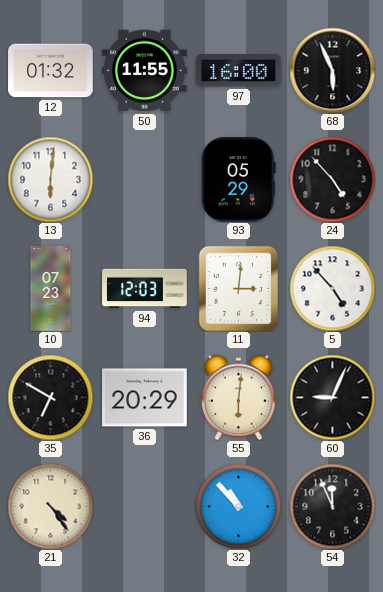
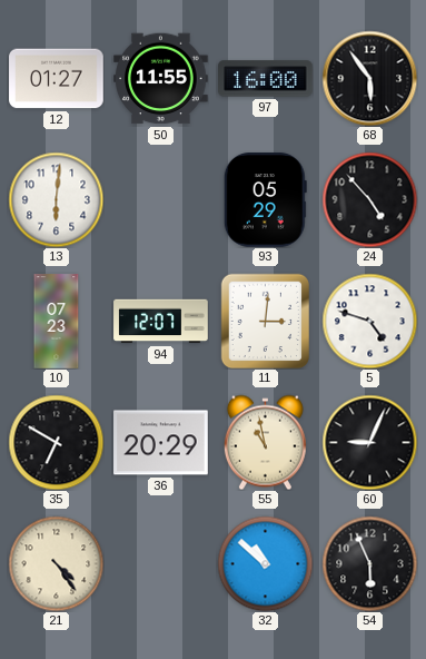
12: 01:32 -> 01:27
68: 5:56 -> 5:54
94: 12:03 -> 12:07
5: 4:53 -> 4:48
55: 6:01 -> 10:58
32: 10:53 -> 10:52
54: 11:56 -> 5:56
